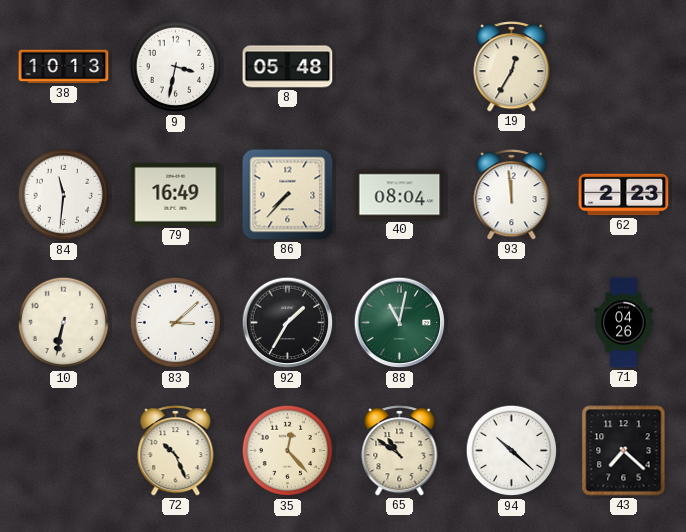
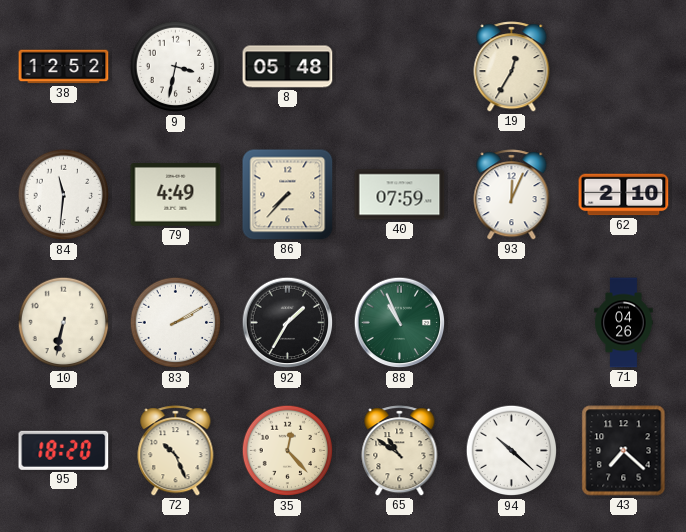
38: 10:13 -> 12:52
79: 16:49 -> 4:49
40: 08:04 -> 07:59
93: 11:59 -> 12:04
62: 2:23 -> 2:10
83: 3:08 -> 2:10
88: 11:02 -> 10:56
95: none -> 18:20
